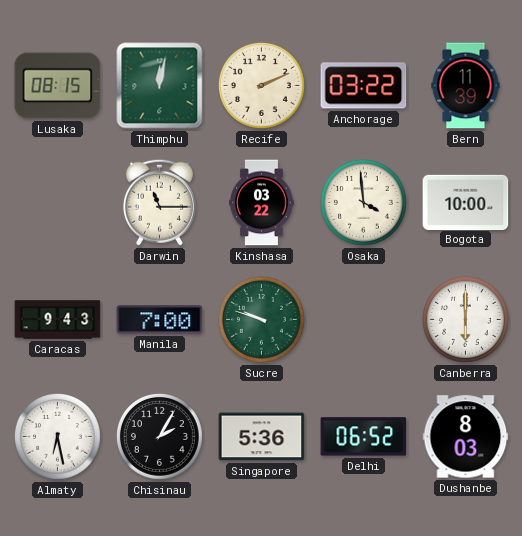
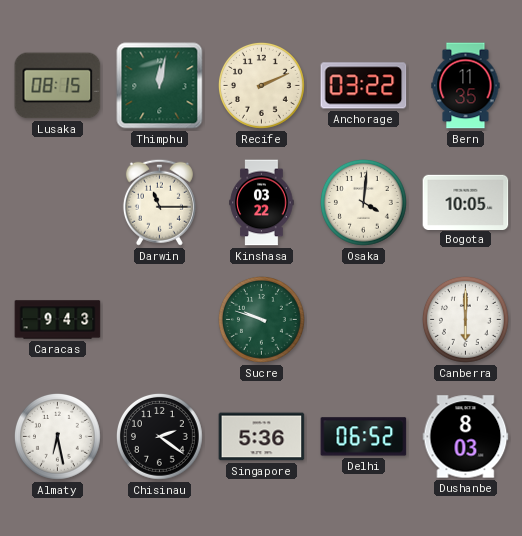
Bern: 11:39 -> 11:35
Osaka: 3:59 -> 4:01
Bogota: 10:00 -> 10:05
Manila: 7:00 -> none
Chisinau: 2:05 -> 2:21
